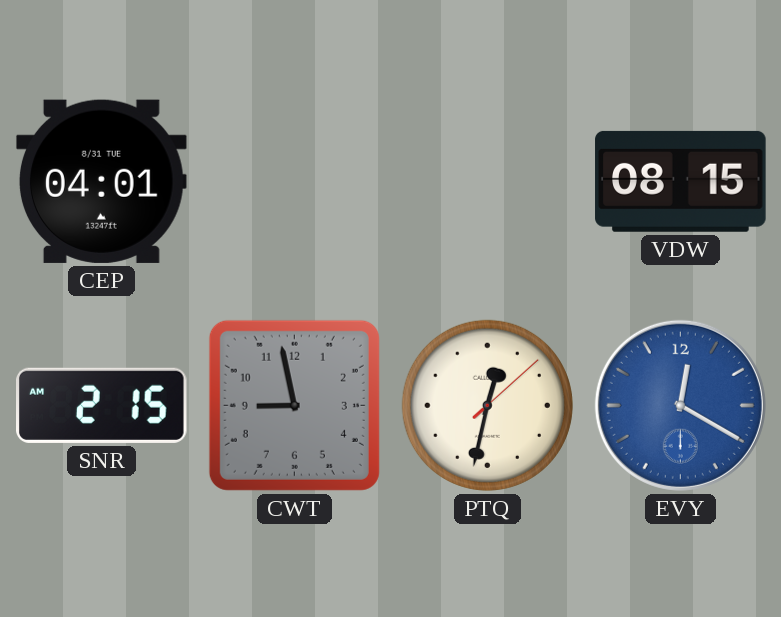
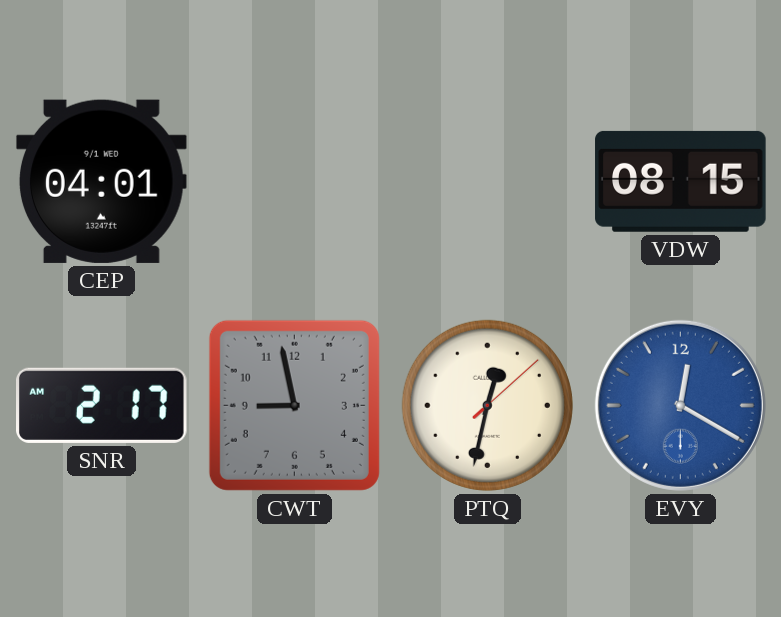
CEP date: 8/31 TUE -> 9/1 WED
SNR: 2:15 -> 2:17
